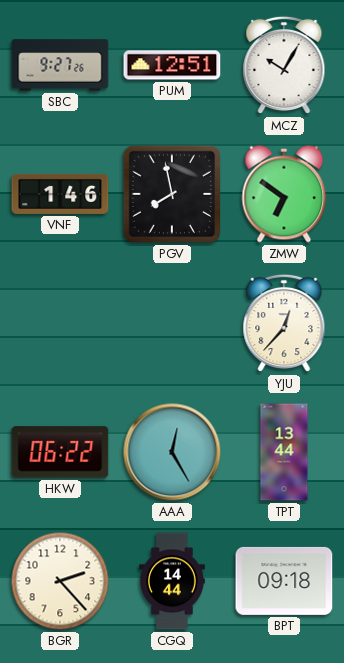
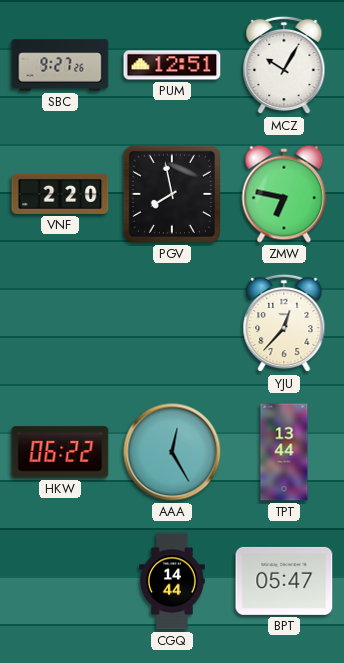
VNF: 1:46 -> 2:20
ZMW: 6:51 -> 6:47
BGR: 2:23 -> none
BPT: 09:18 -> 05:47
